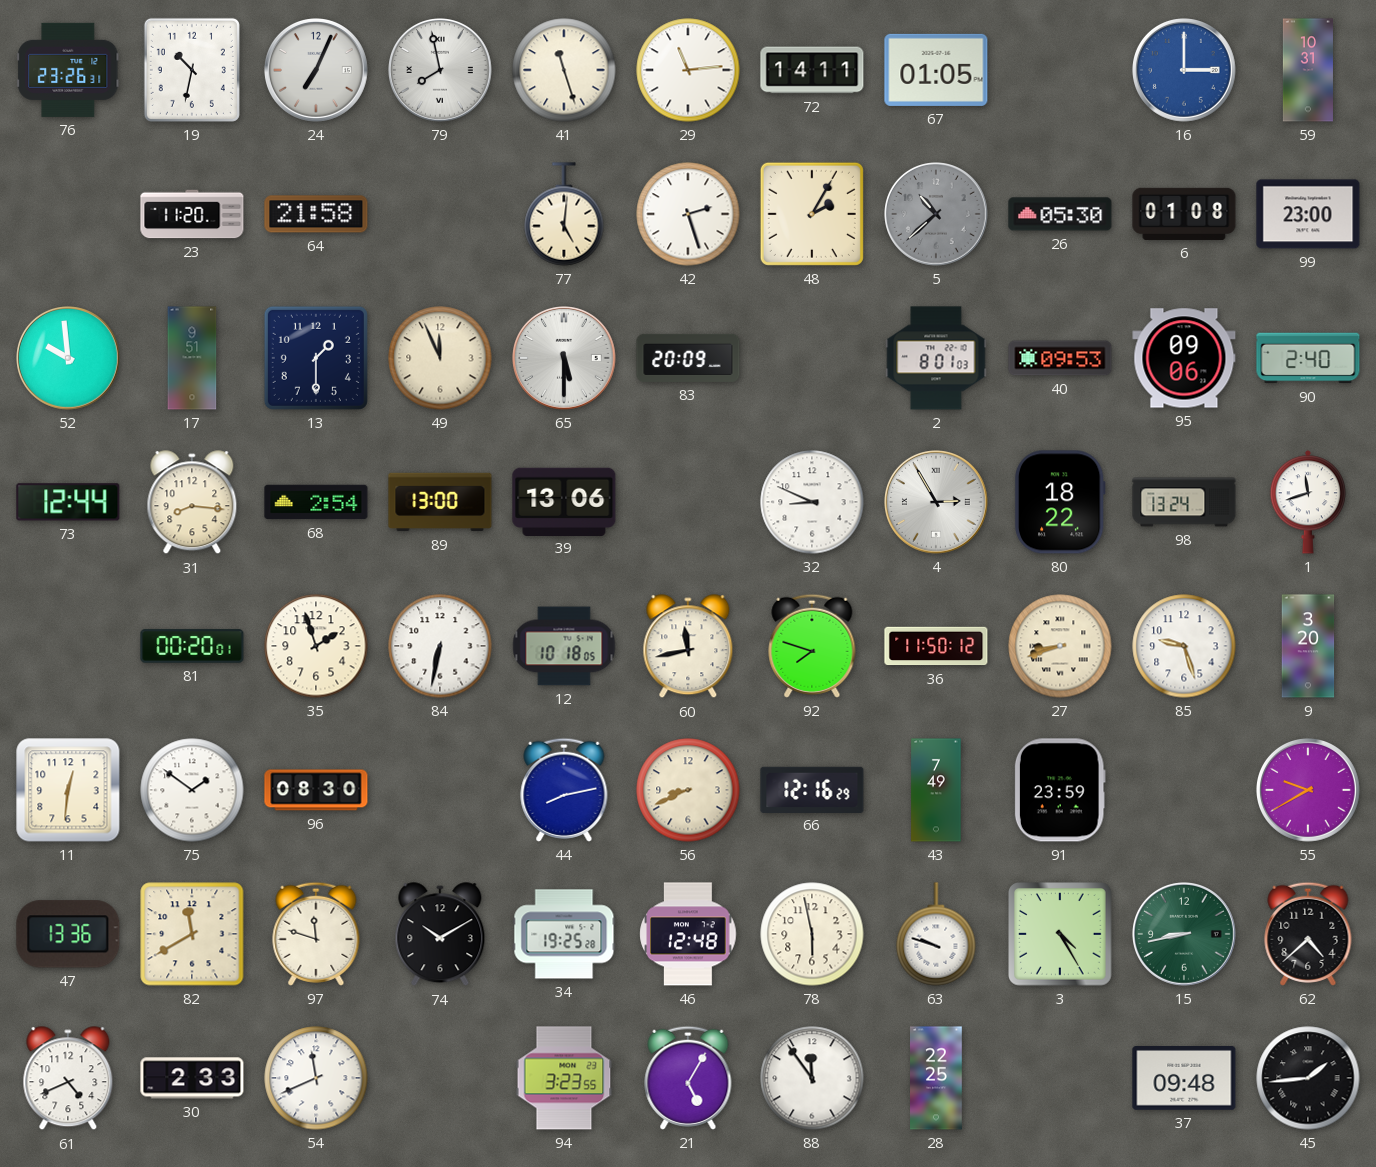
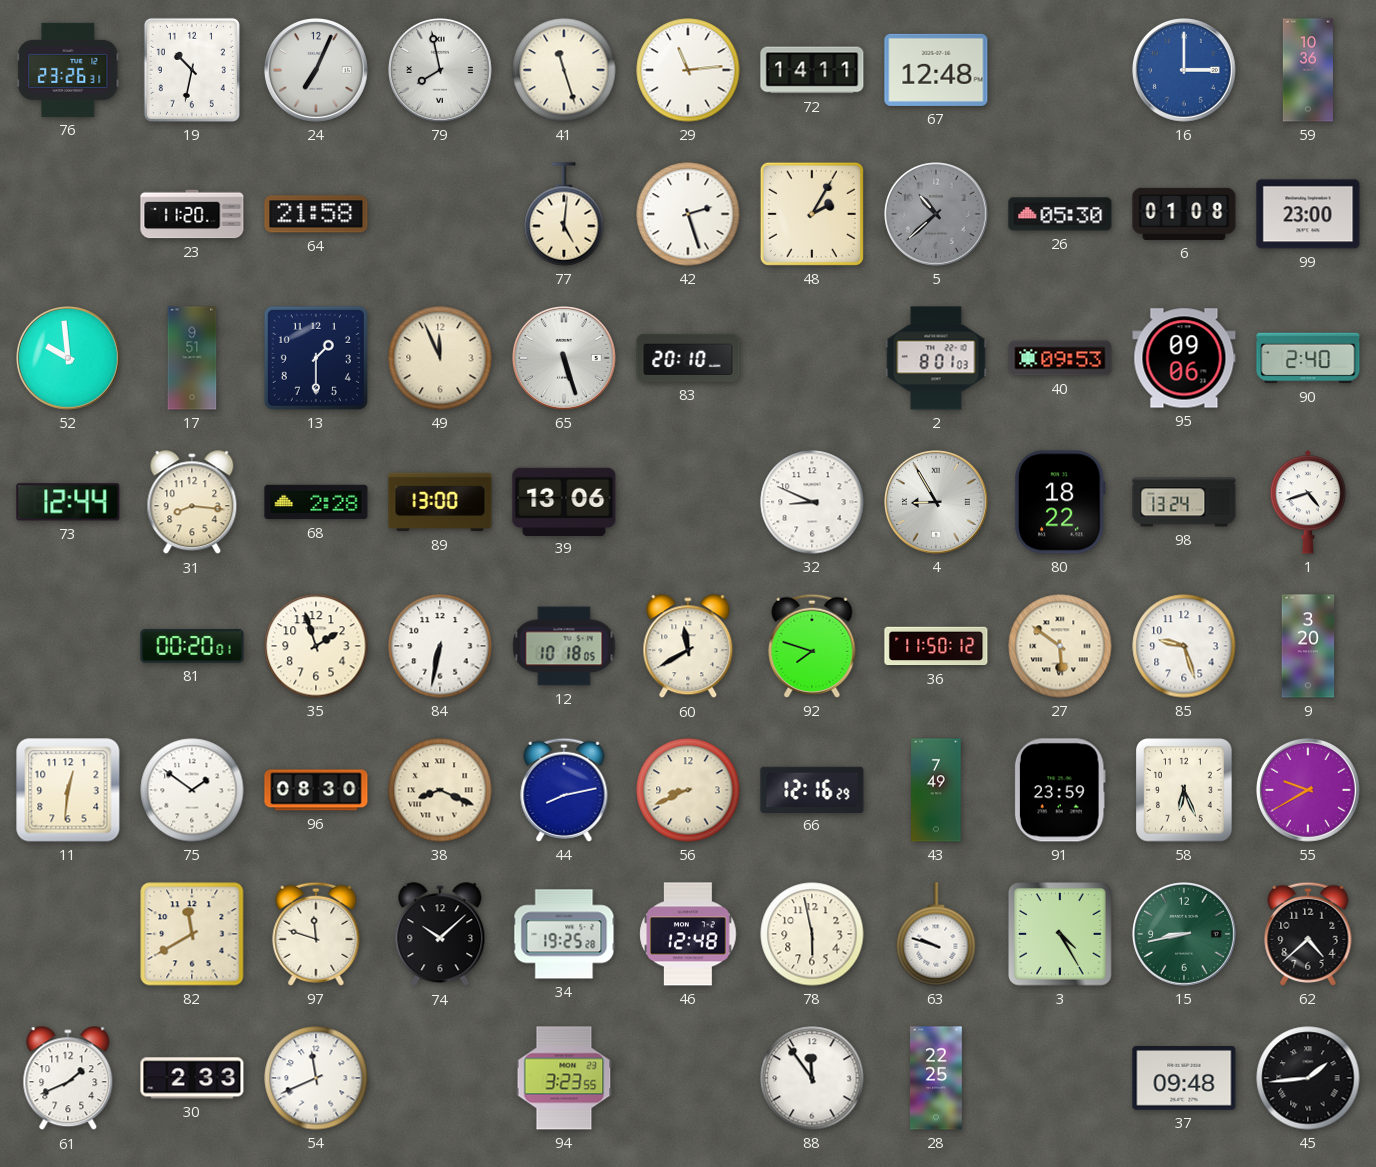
67: 01:05 -> 12:48
59: 10:31 -> 10:36
65: 5:30 -> 5:27
83: 20:09 -> 20:10
68: 2:54 -> 2:28
4: 2:55 -> 8:55
1: 11:42 -> 4:42
60: 11:43 -> 11:40
27: 8:42 -> 5:51
38: none -> 8:19
58: none -> 6:26
47: 13:36 -> none
74: 10:10 -> 10:08
61: 4:41 -> 1:41
21: 5:05 -> none
